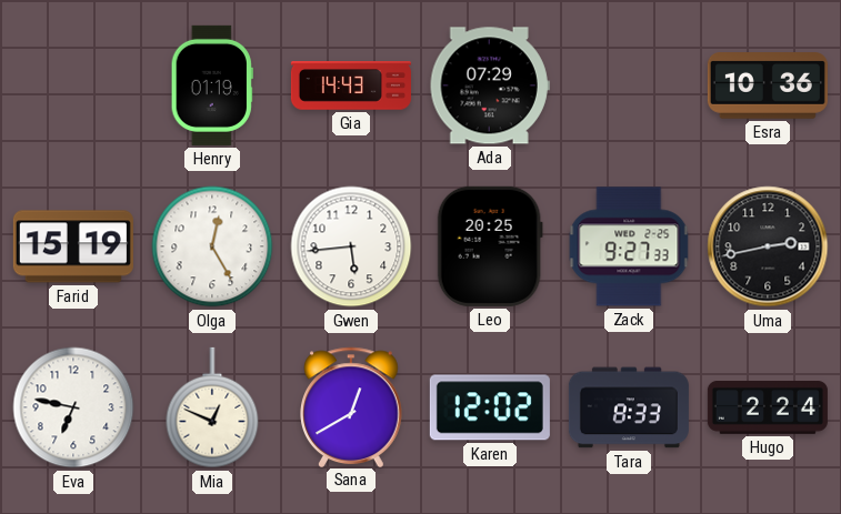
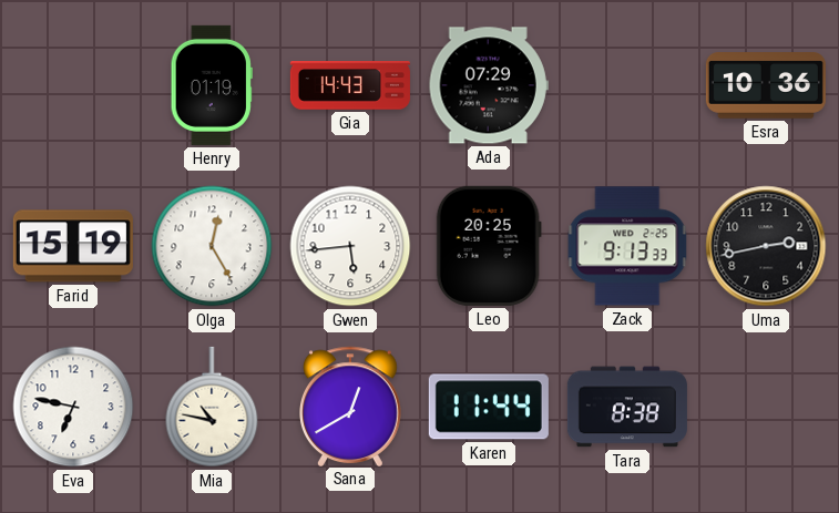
Zack: 9:27 -> 9:13
Mia: 12:49 -> 10:47
Karen: 12:02 -> 11:44
Tara: 8:33 -> 8:38
Hugo: 2:24 -> none
